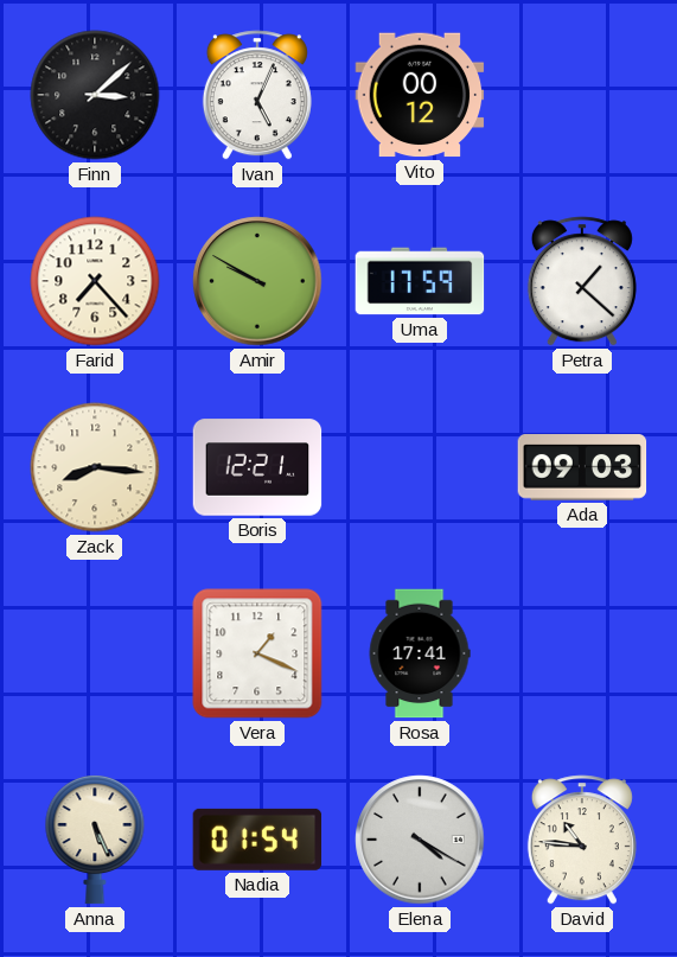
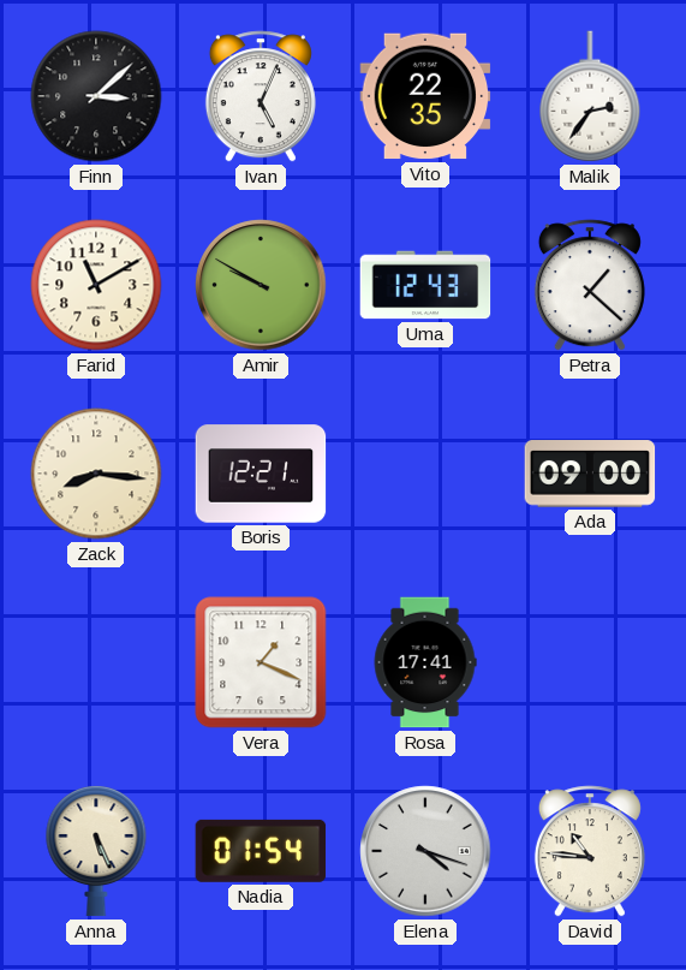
Vito: 00:12 -> 22:35
Malik: none -> 2:36
Farid: 7:23 -> 11:10
Uma: 17:59 -> 12:43
Ada: 09:03 -> 09:00
Elena: 4:20 -> 4:18
